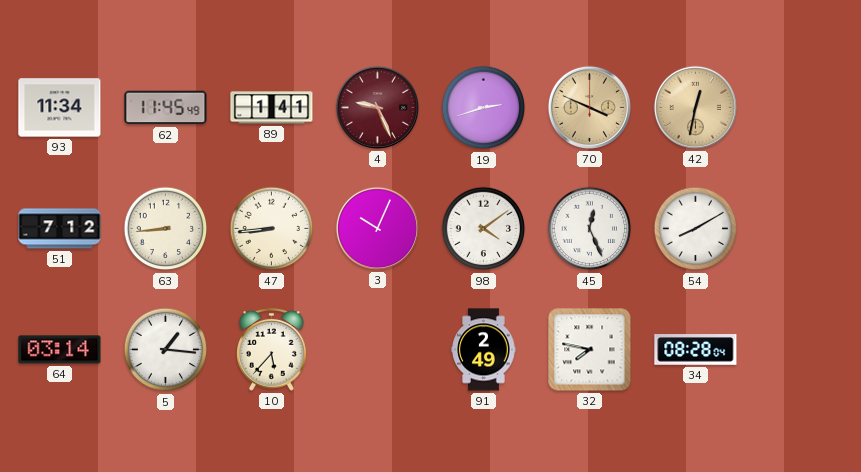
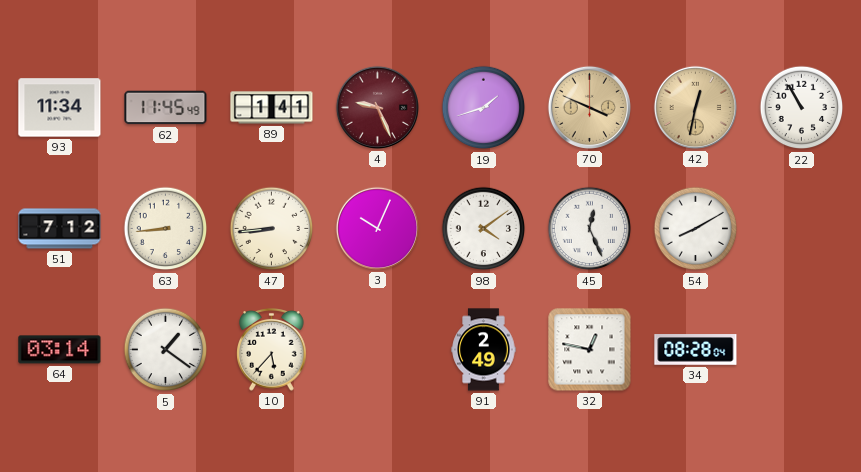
19: 2:42 -> 1:42
22: none -> 10:55
5: 1:16 -> 1:21
32: 7:47 -> 12:47
